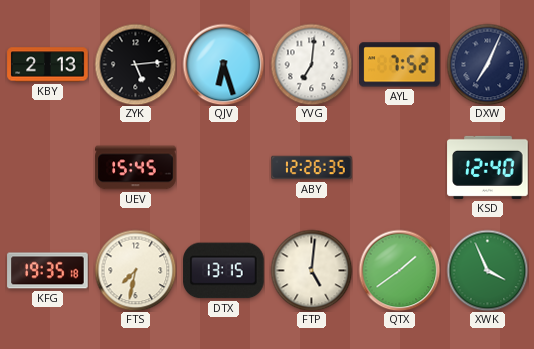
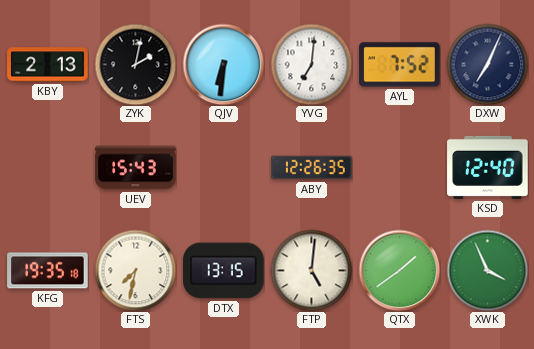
ZYK: 5:14 -> 2:02
QJV: 6:27 -> 6:31
UEV: 15:45 -> 15:43
